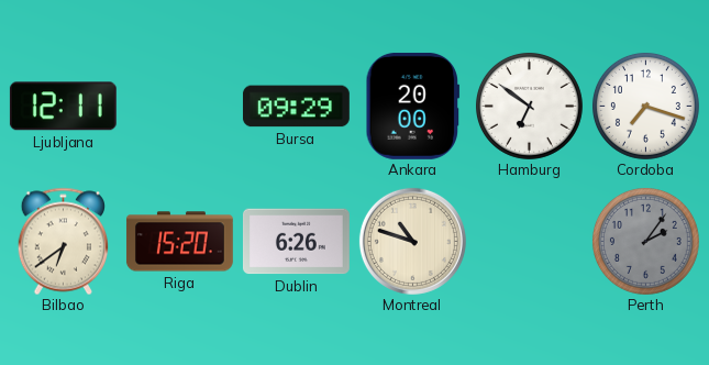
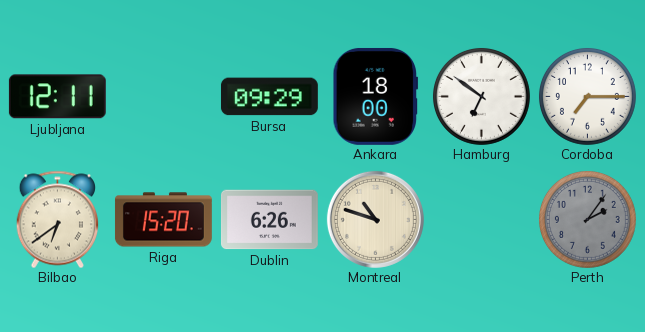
Ankara: 20:00 -> 18:00
Cordoba: 7:18 -> 7:15
